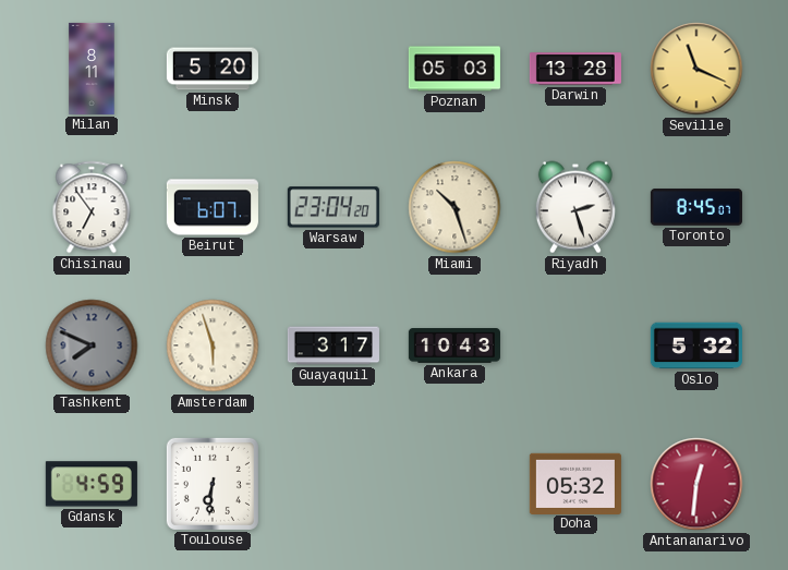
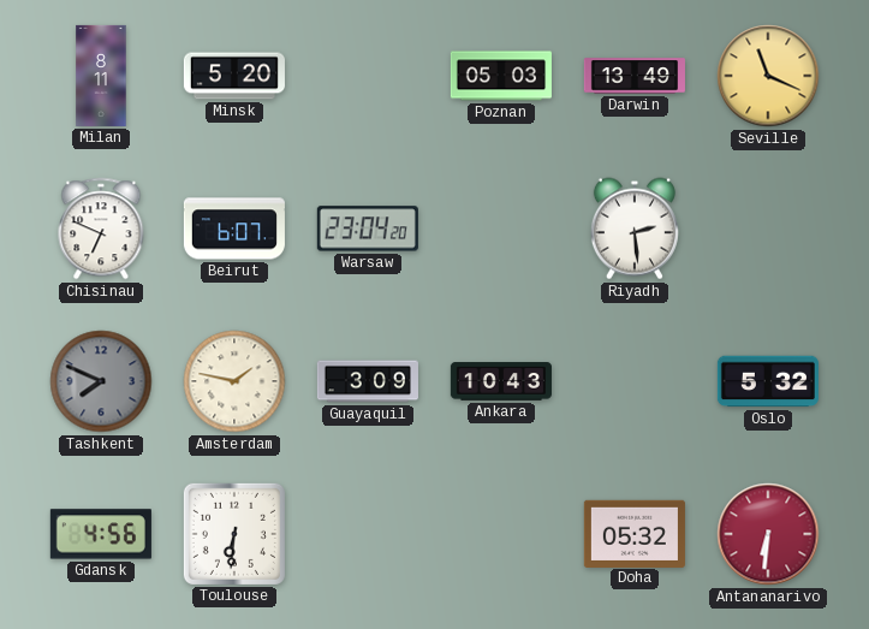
Darwin: 13:28 -> 13:49
Chisinau: 6:54 -> 6:49
Miami: 10:27 -> none
Riyadh: 2:27 -> 2:29
Toronto: 8:45 -> none
Amsterdam: 5:57 -> 1:47
Guayaquil: 3:17 -> 3:09
Gdansk: 4:59 -> 4:56
Antananarivo: 12:31 -> 6:31
